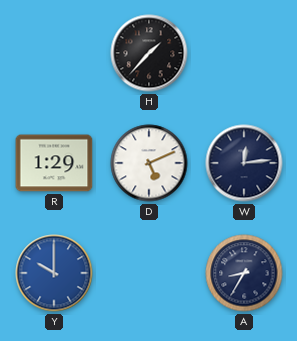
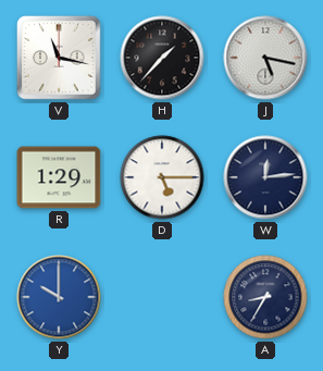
V: none -> 11:17
J: none -> 5:17
D: 5:11 -> 5:15
